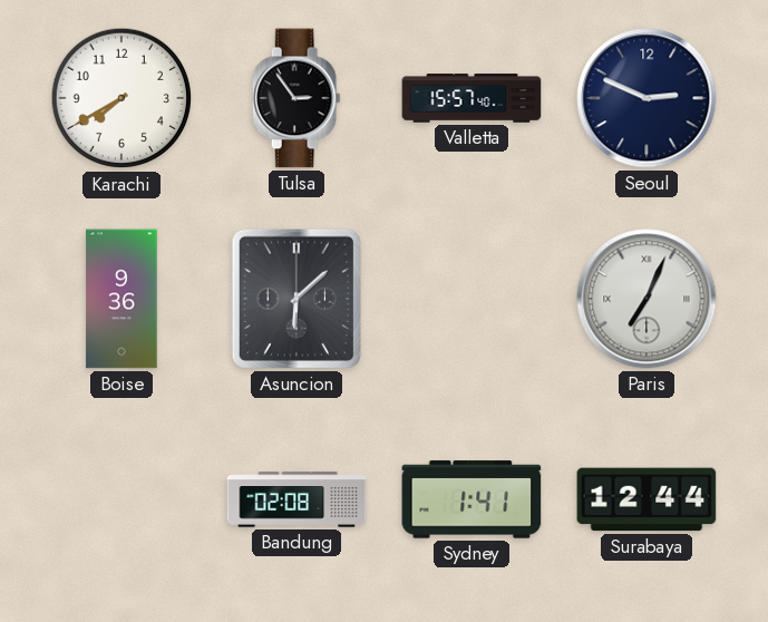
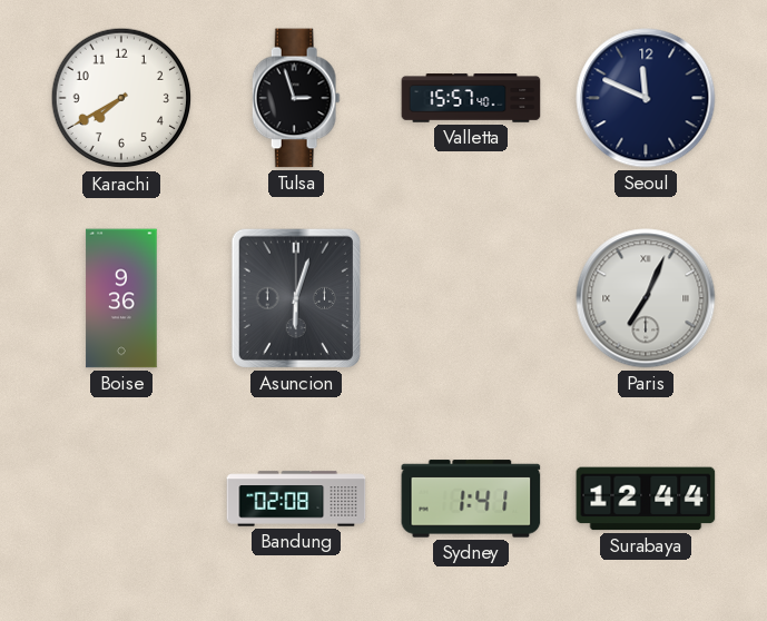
Tulsa: 2:54 -> 2:57
Seoul: 2:49 -> 11:49
Asuncion: 6:08 -> 6:03
